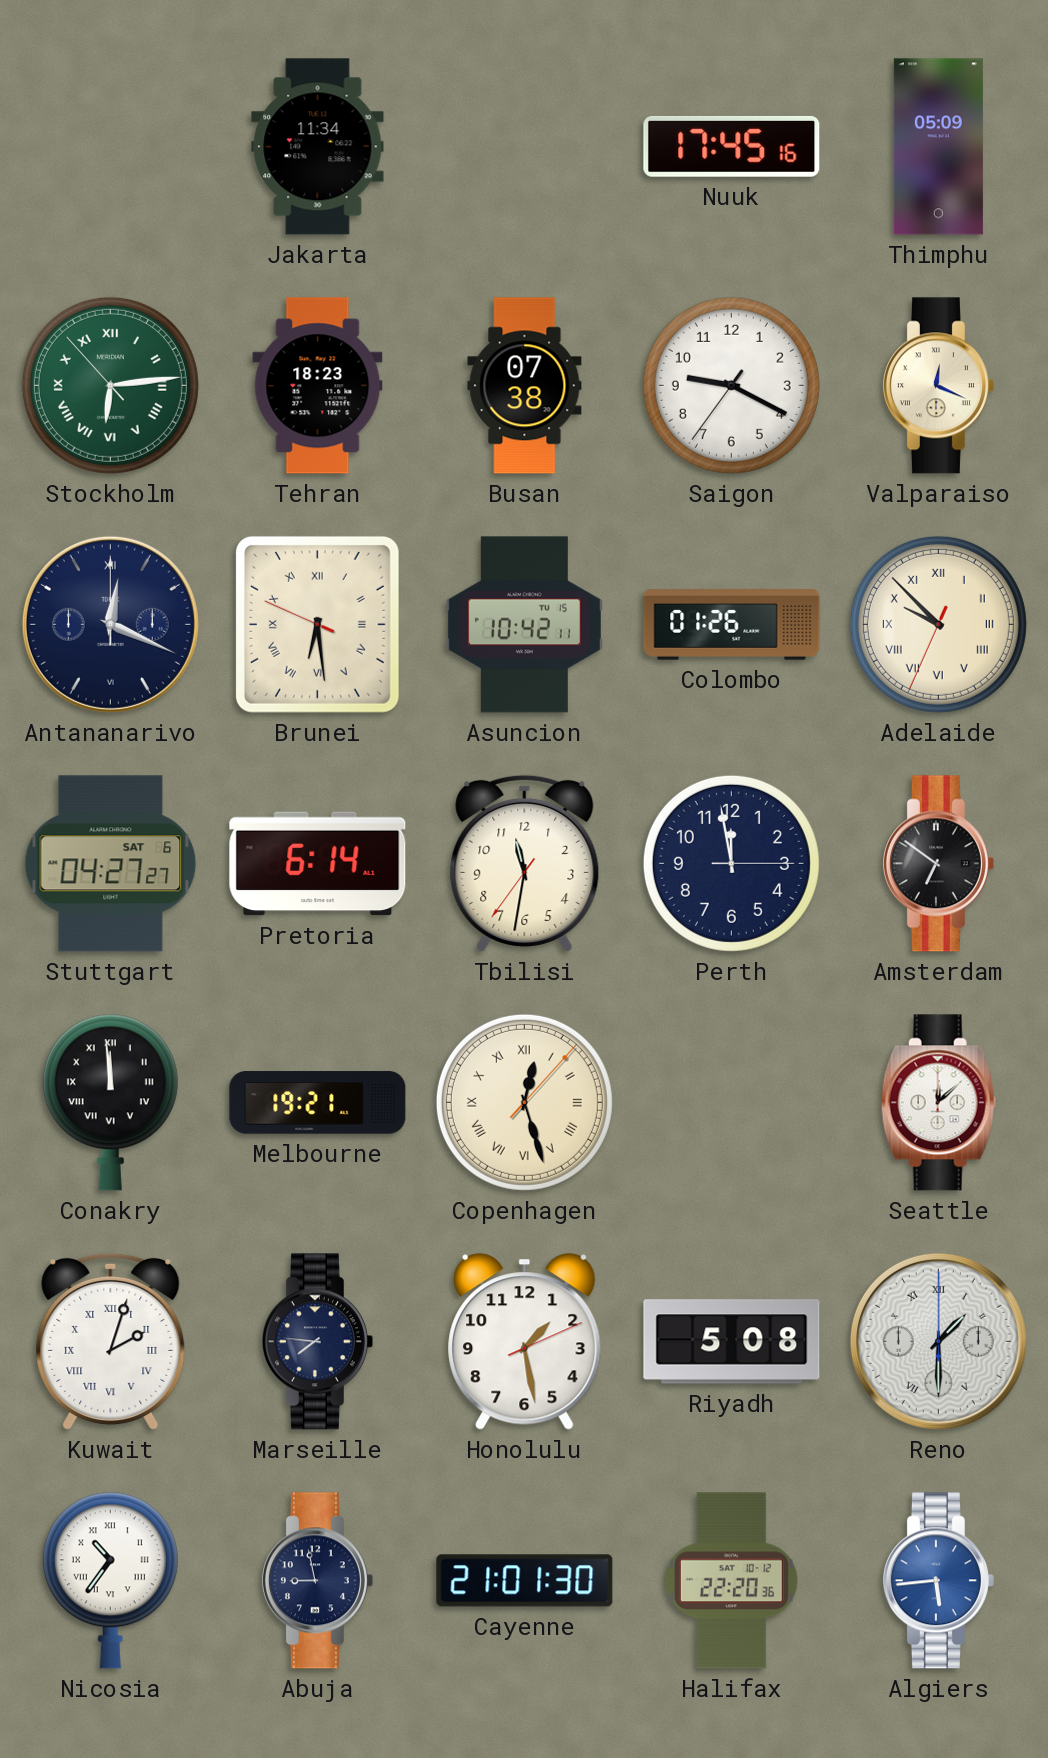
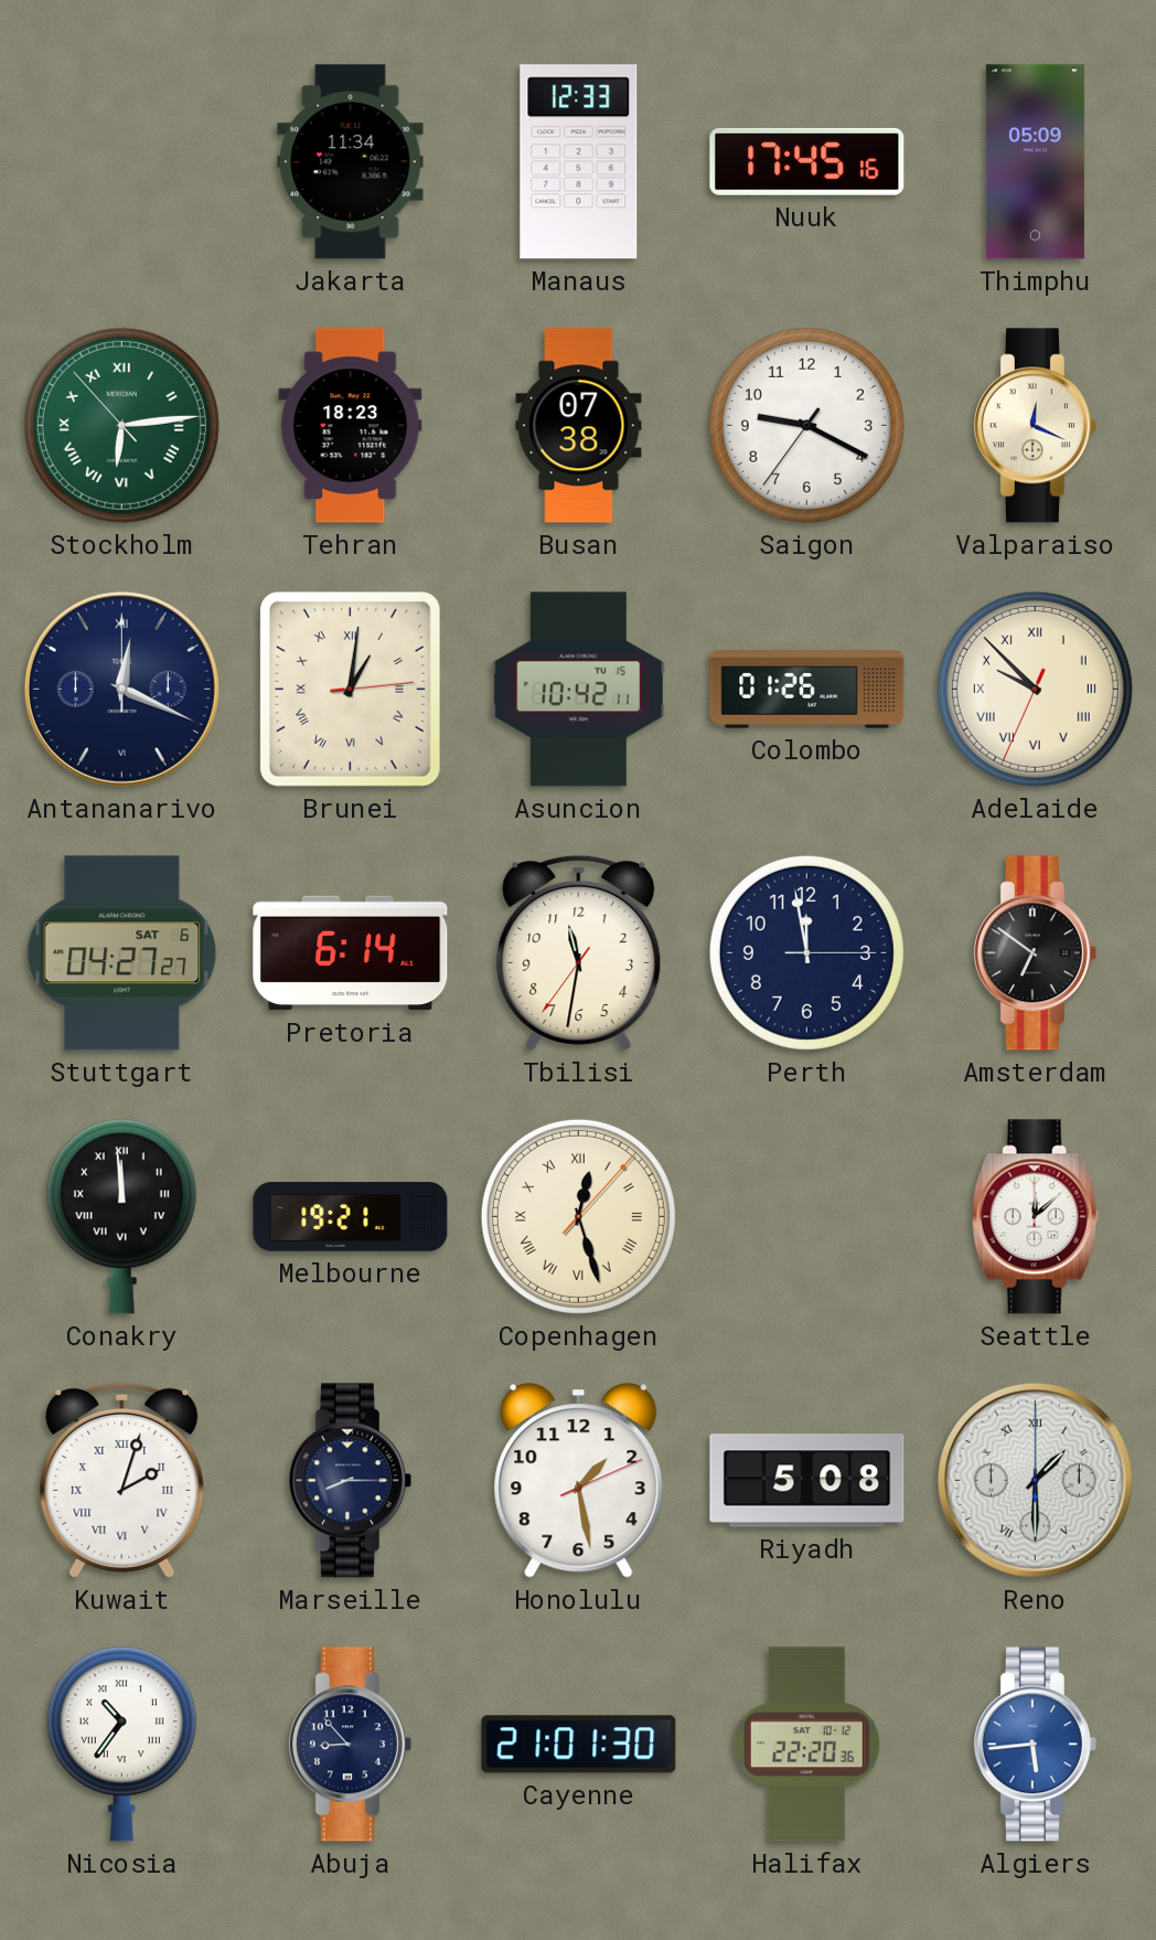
Manaus: none -> 12:33
Brunei: 6:28 -> 1:01
Marseille: 7:46 -> 8:15
Abuja: 8:58 -> 8:53
